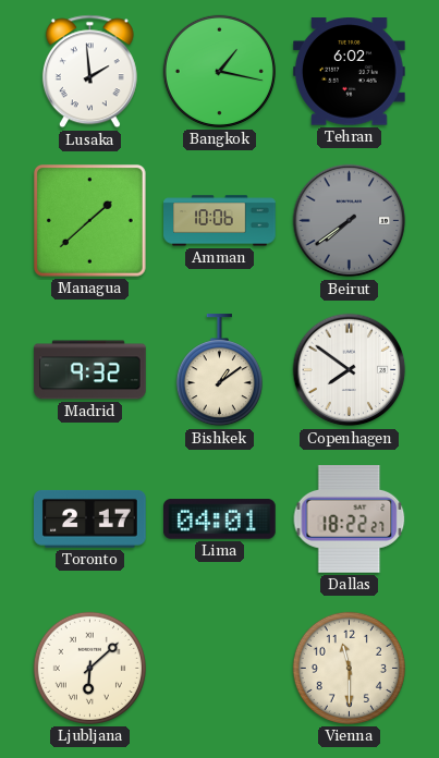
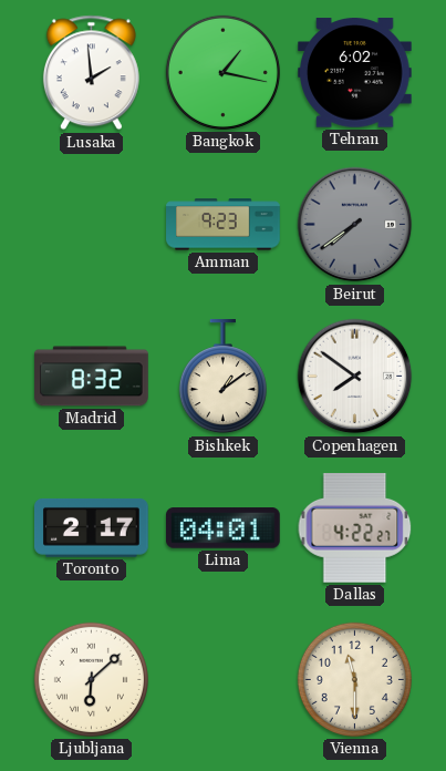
Managua: 1:38 -> none
Amman: 10:06 -> 9:23
Madrid: 9:32 -> 8:32
Dallas: 18:22 -> 4:22
